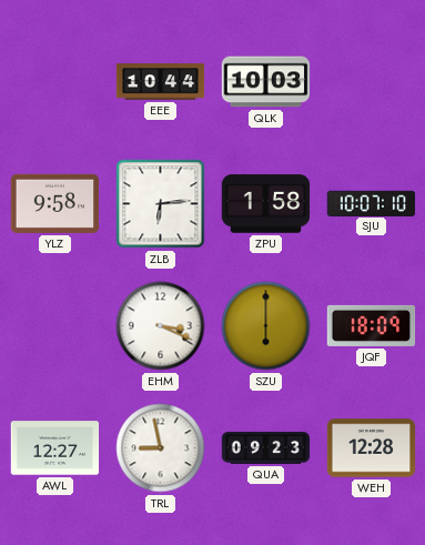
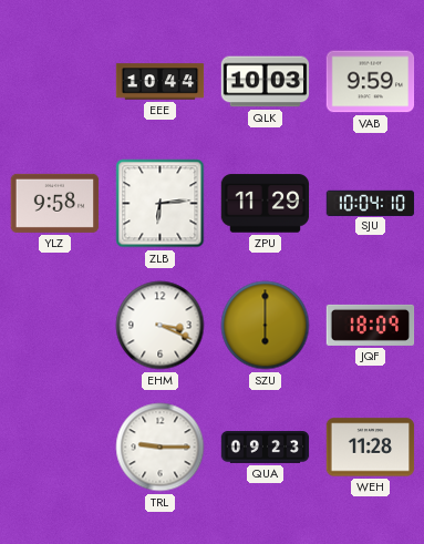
VAB: none -> 9:59
ZPU: 1:58 -> 11:29
SJU: 10:07 -> 10:04
AWL: 12:27 -> none
TRL: 8:58 -> 9:15
WEH: 12:28 -> 11:28
